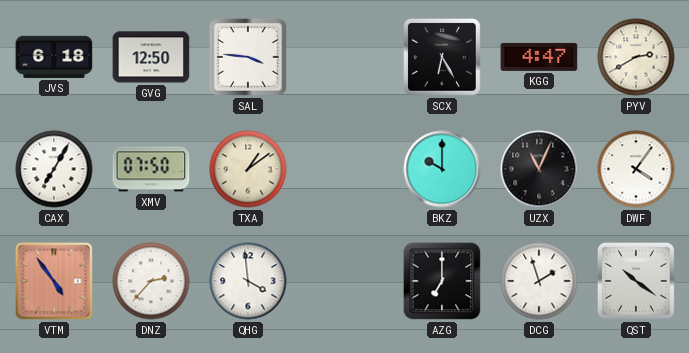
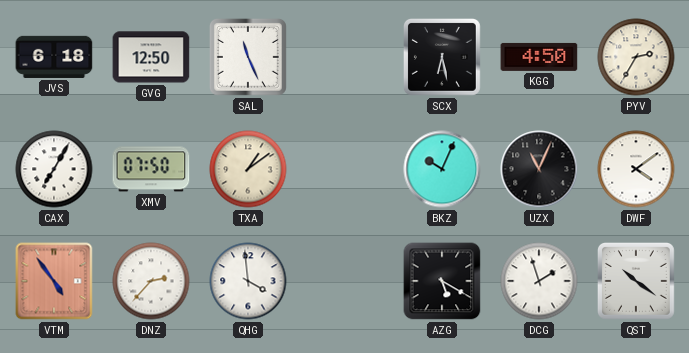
SAL: 3:46 -> 11:26
SCX: 6:25 -> 6:28
KGG: 4:47 -> 4:50
PYV: 2:40 -> 2:35
BKZ: 10:00 -> 10:04
DWF: 4:06 -> 4:09
AZG: 7:00 -> 5:20
